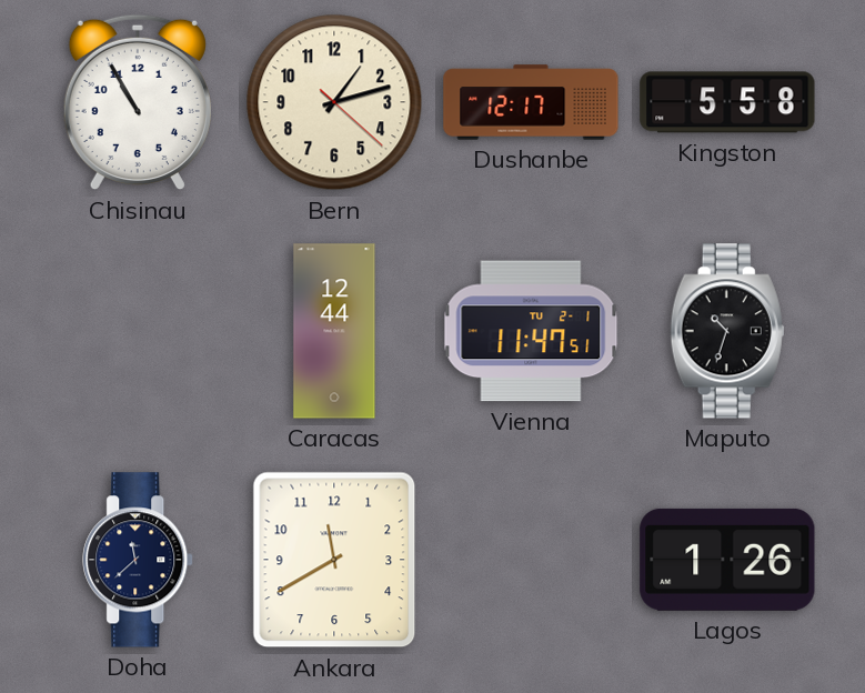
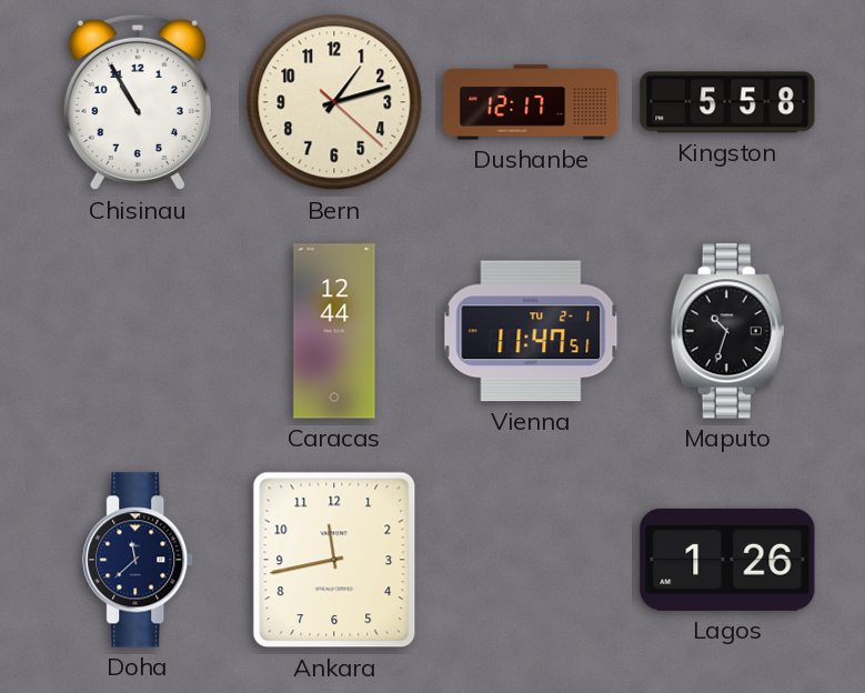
Ankara: 11:40 -> 11:43
